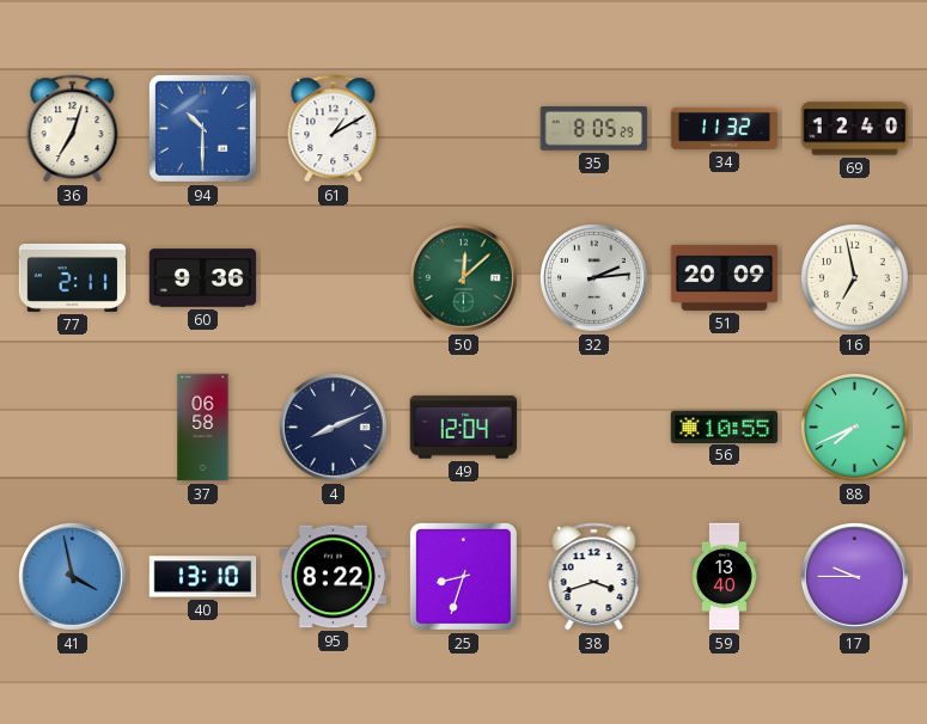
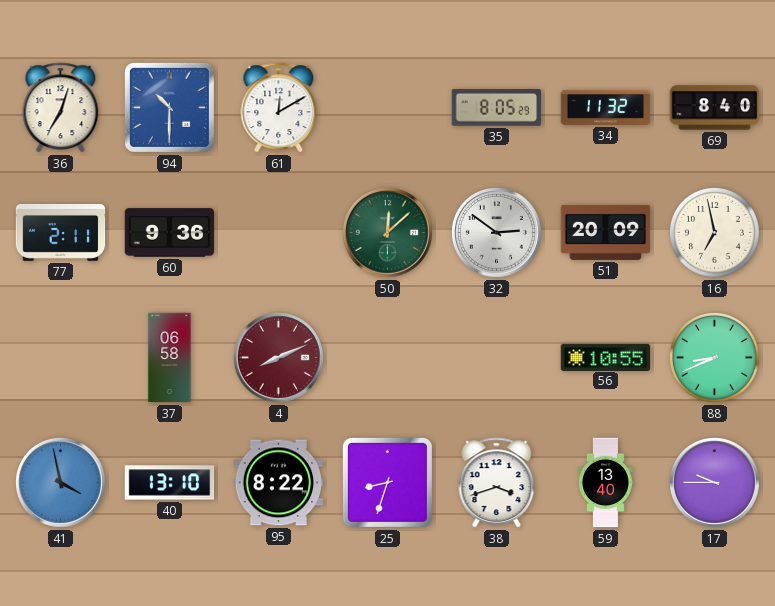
61: 1:10 -> 12:10
69: 12:40 -> 8:40
32: 2:14 -> 2:51
4 dial: navy -> burgundy
49: 12:04 -> none
88: 7:41 -> 8:41
